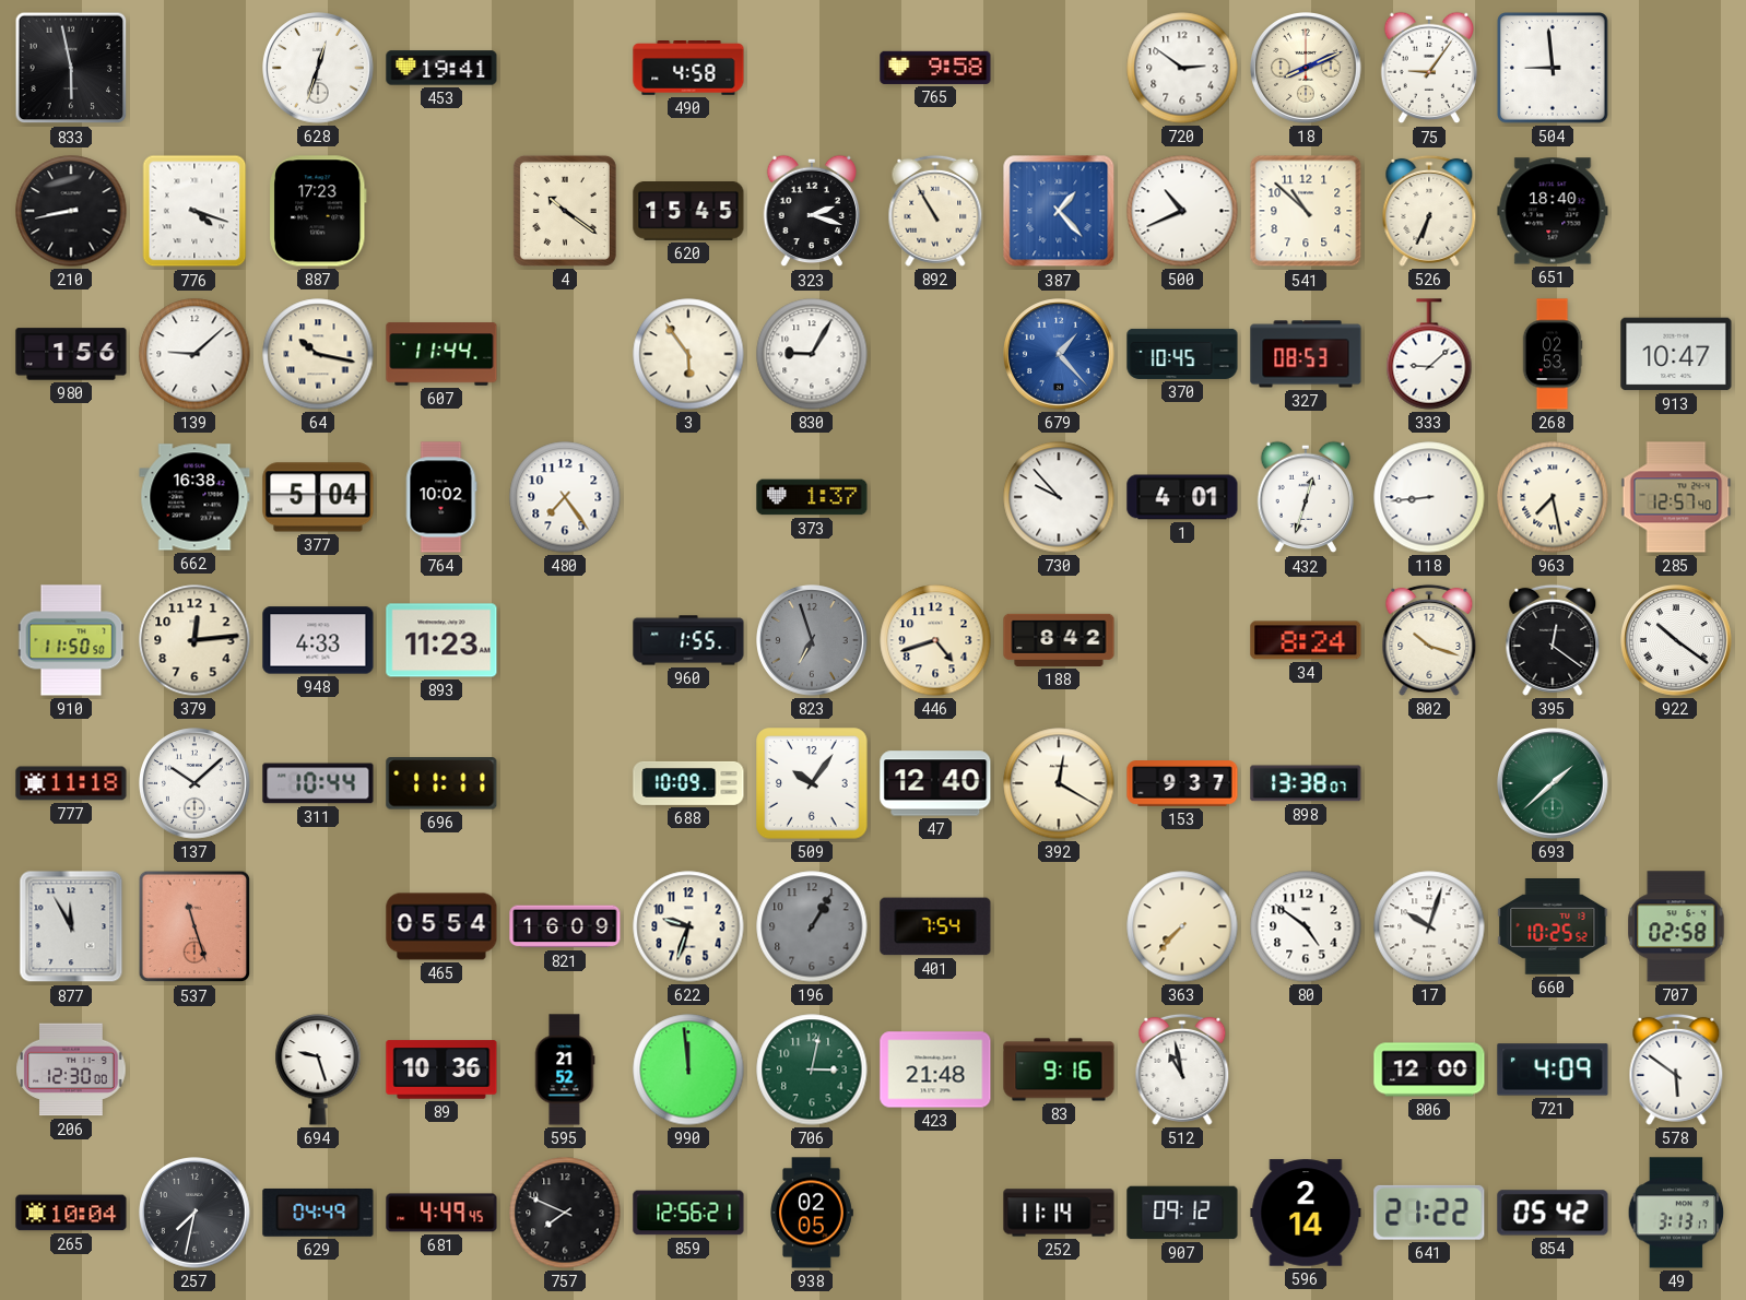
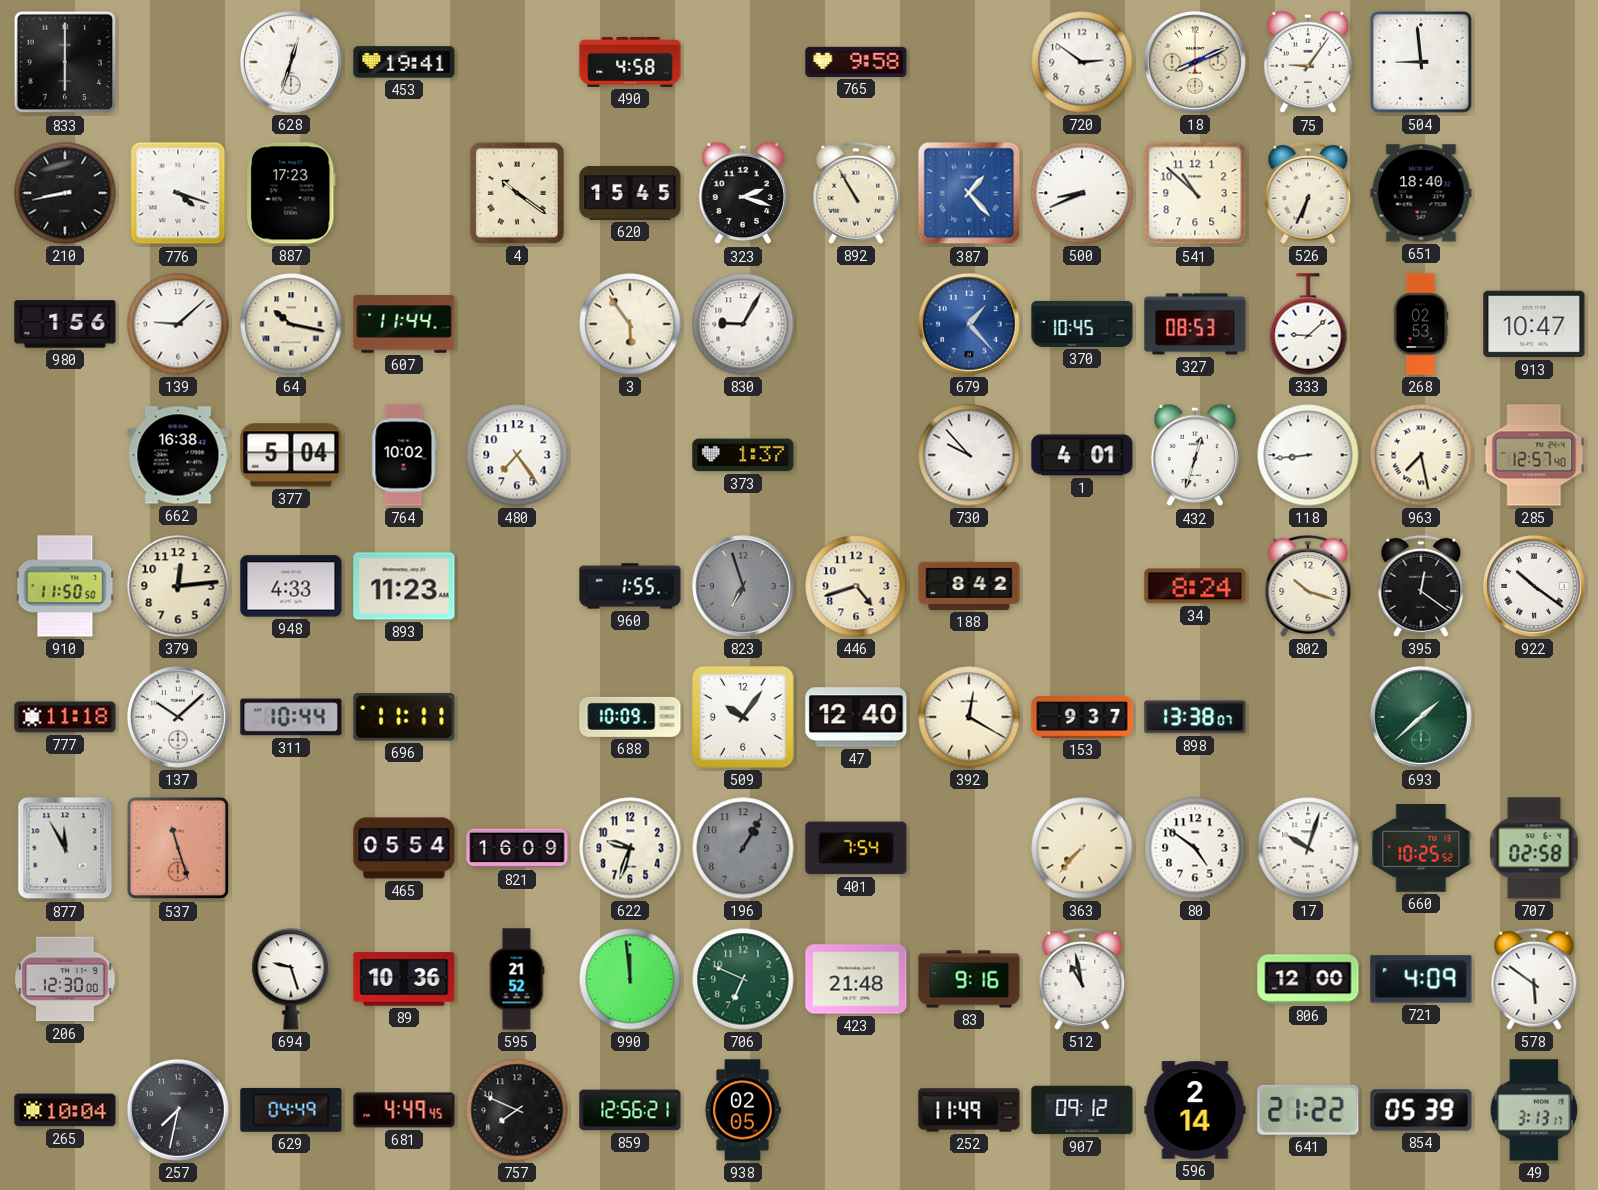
833: 5:58 -> 6:00
500: 10:41 -> 8:41
706: 3:02 -> 6:49
252: 11:14 -> 11:49
854: 05:42 -> 05:39
